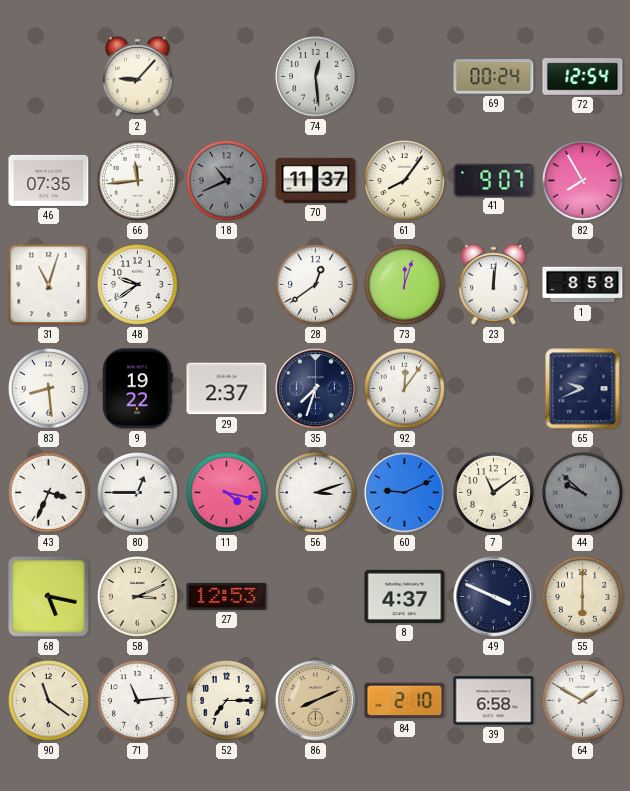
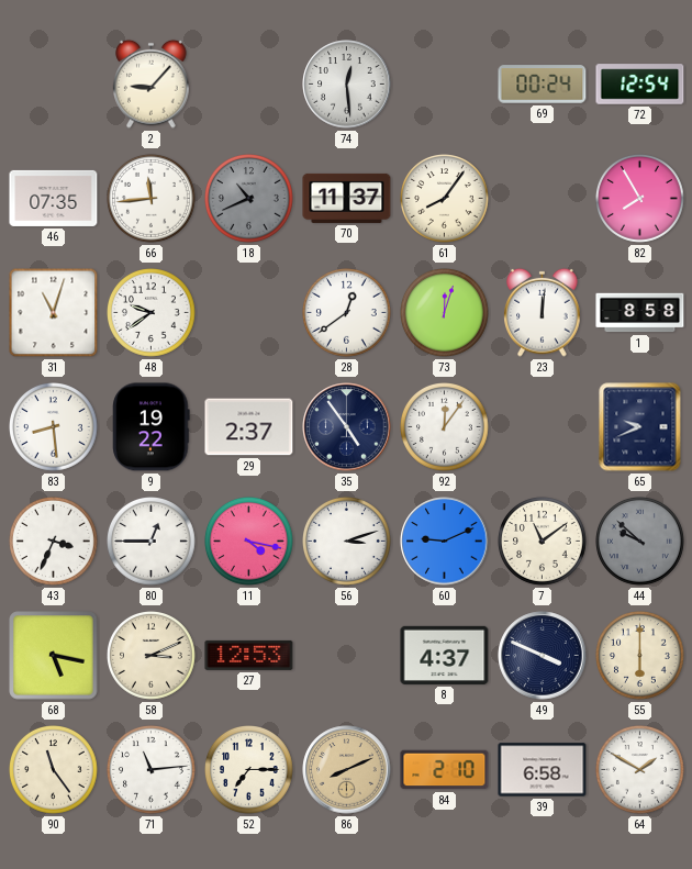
41: 9:07 -> none
35: 7:33 -> 4:54
90: 11:21 -> 11:24
